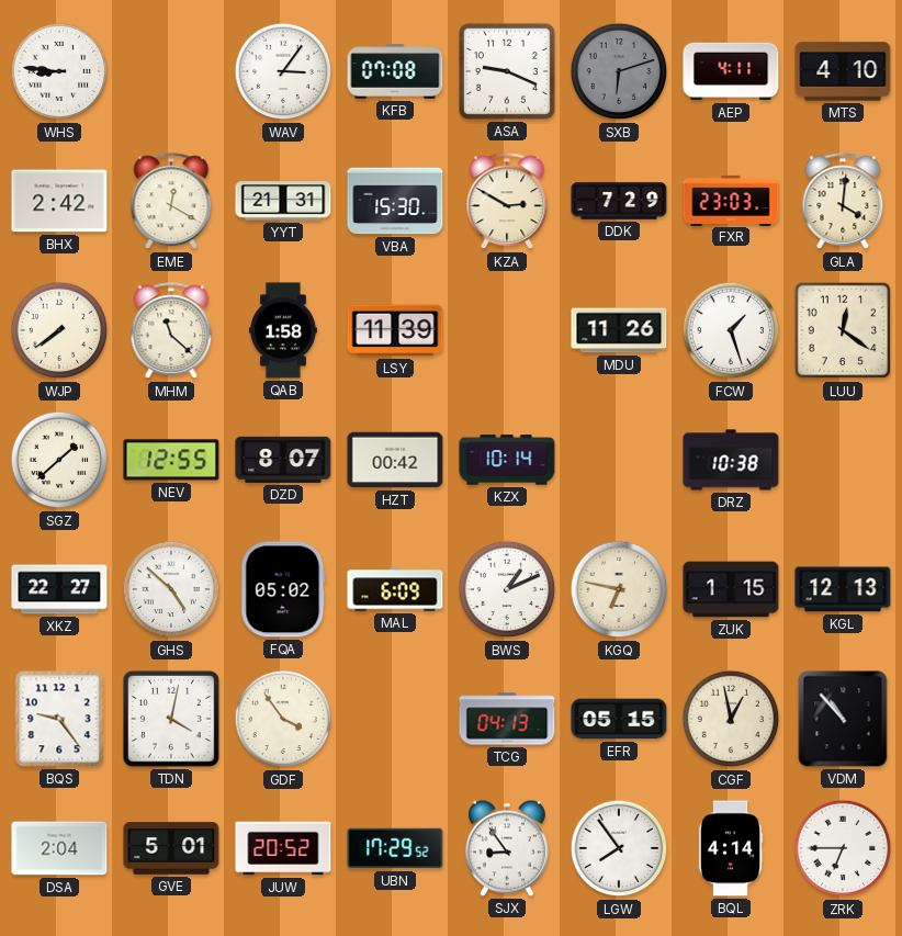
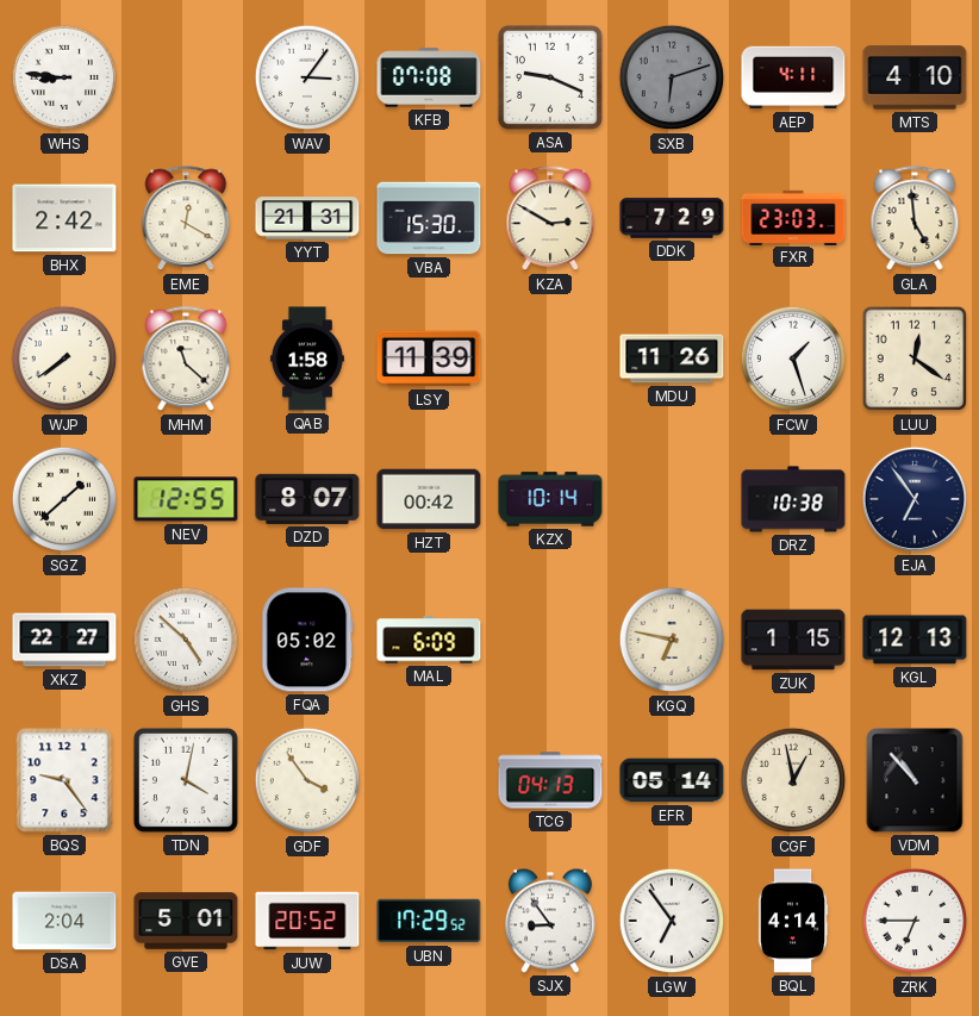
GLA: 4:01 -> 4:59
EJA: none -> 6:54
BWS: 1:11 -> none
EFR: 05:15 -> 05:14
LGW: 7:54 -> 6:54
